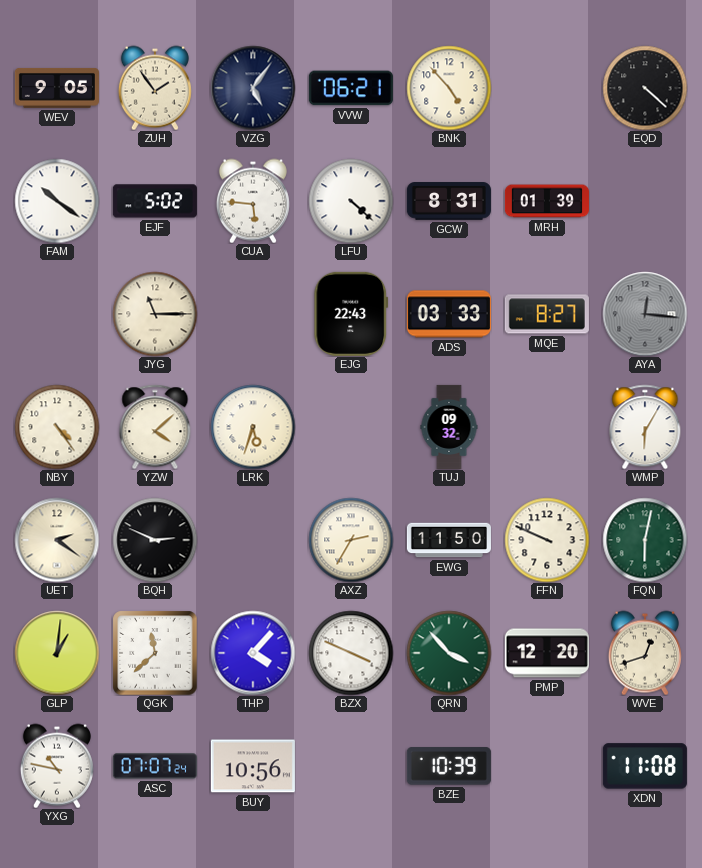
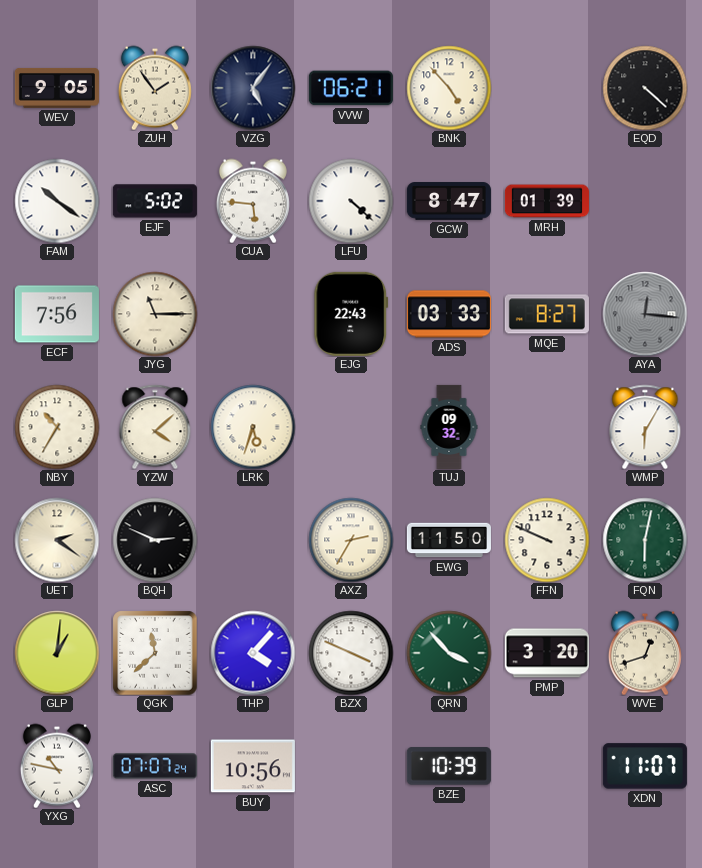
GCW: 8:31 -> 8:47
ECF: none -> 7:56
NBY: 4:24 -> 10:35
PMP: 12:20 -> 3:20
XDN: 11:08 -> 11:07
